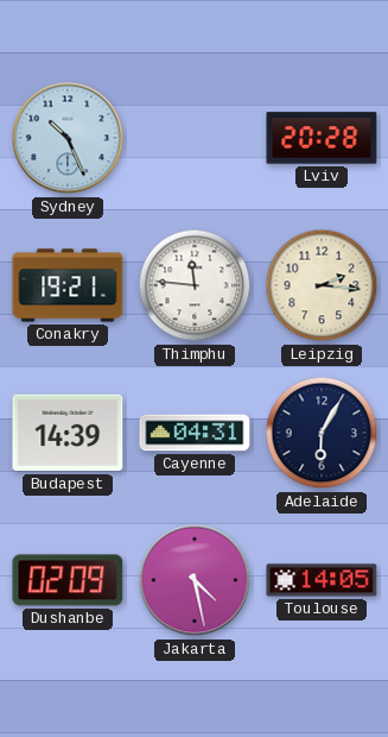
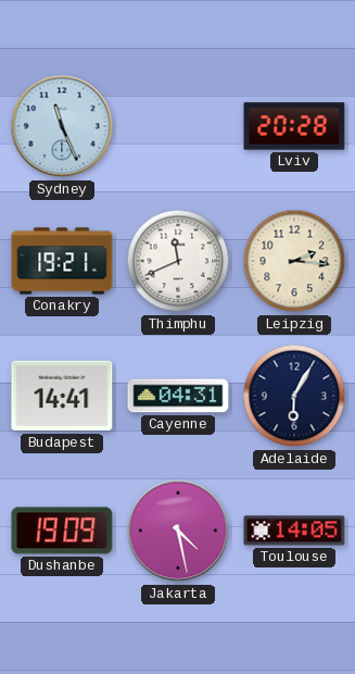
Sydney: 10:26 -> 11:26
Thimphu: 11:46 -> 11:41
Budapest: 14:39 -> 14:41
Dushanbe: 02:09 -> 19:09
